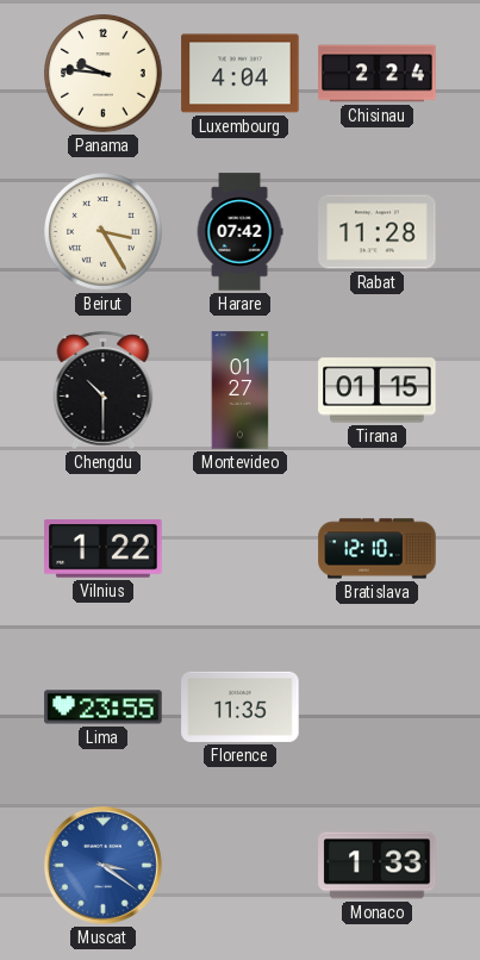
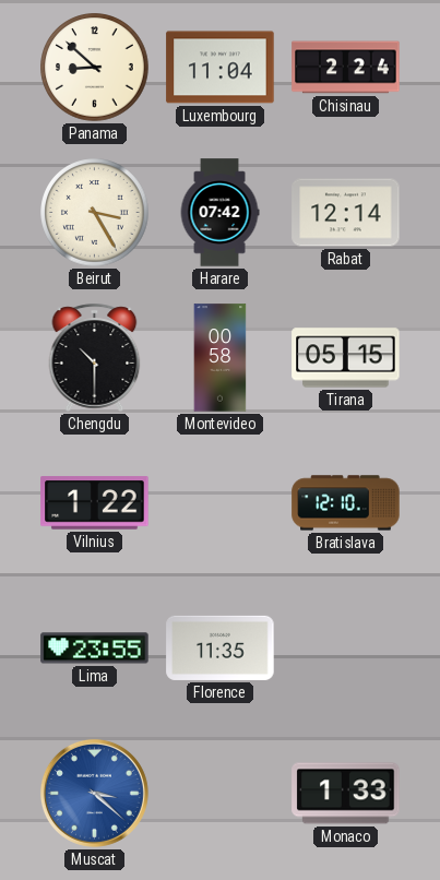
Panama: 9:46 -> 8:52
Luxembourg: 4:04 -> 11:04
Rabat: 11:28 -> 12:14
Montevideo: 01:27 -> 00:58
Tirana: 01:15 -> 05:15
Muscat: 3:21 -> 3:22
